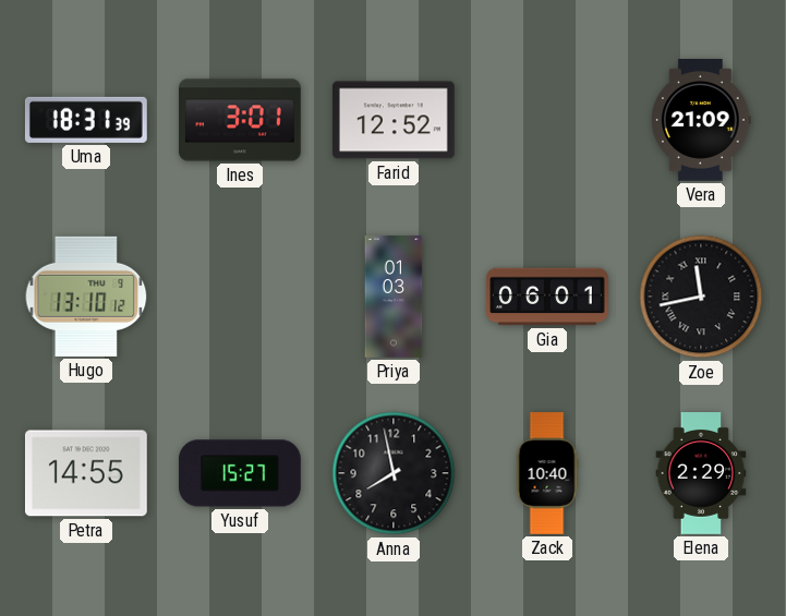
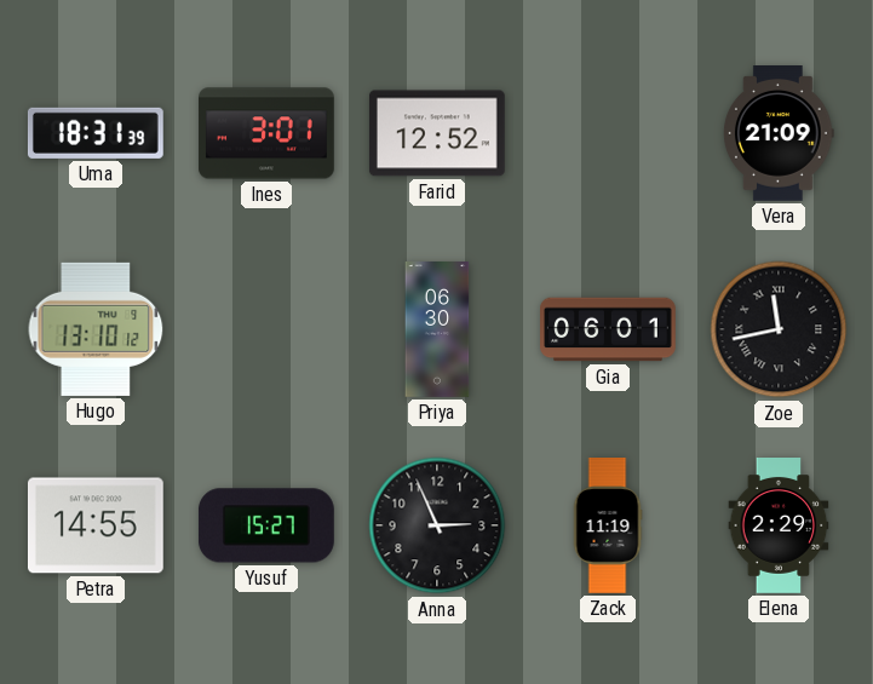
Priya: 01:03 -> 06:30
Anna: 7:58 -> 2:56
Zack: 10:40 -> 11:19
